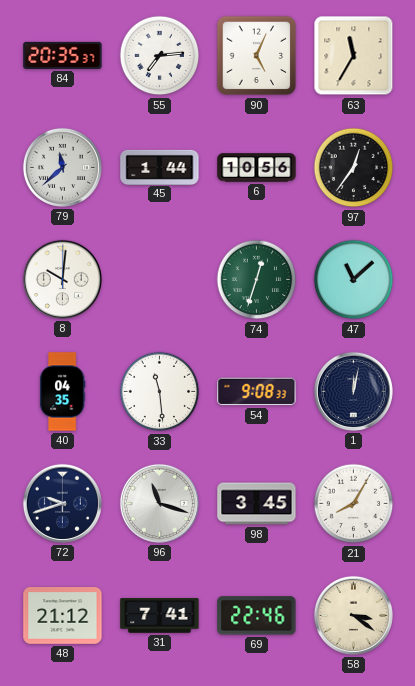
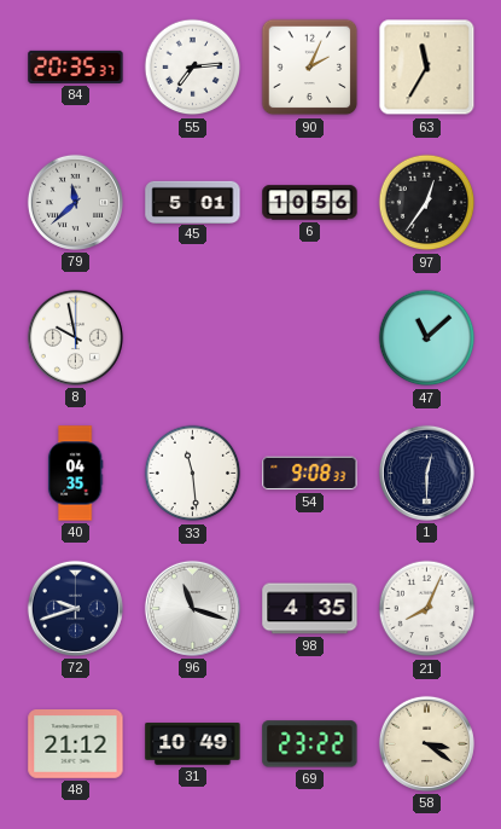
90: 5:04 -> 2:04
45: 1:44 -> 5:01
8: 10:01 -> 9:58
74: 12:33 -> none
1: 12:02 -> 12:30
98: 3:45 -> 4:35
21: 8:05 -> 8:04
31: 7:41 -> 10:49
69: 22:46 -> 23:22
